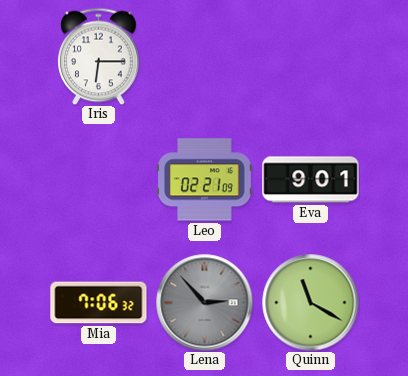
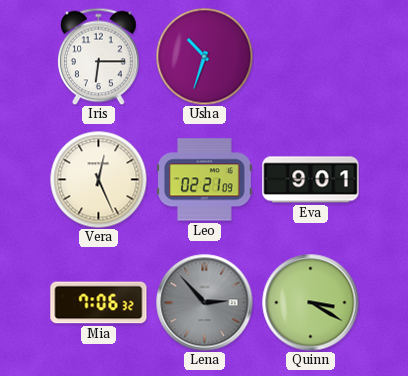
Usha: none -> 10:33
Vera: none -> 12:26
Quinn: 11:20 -> 3:20
